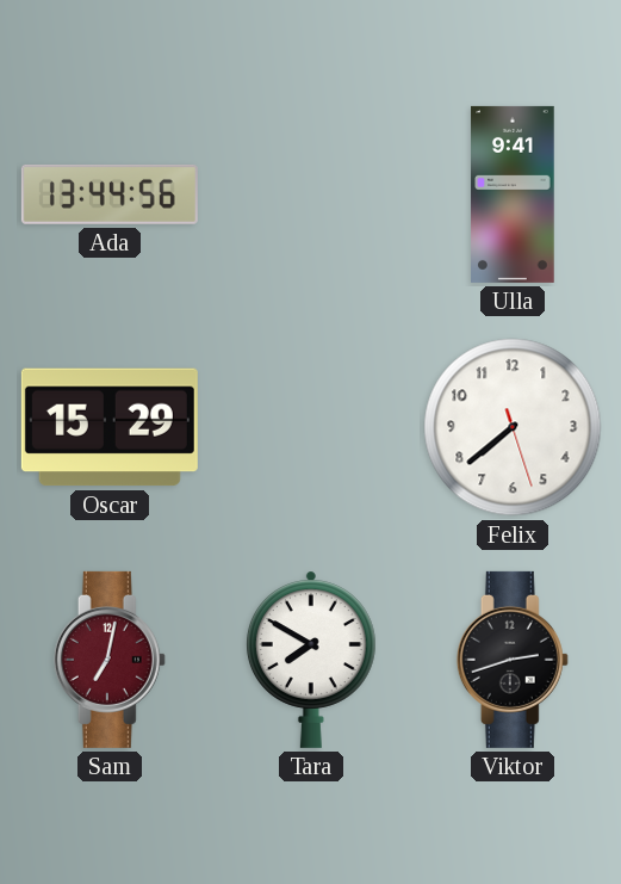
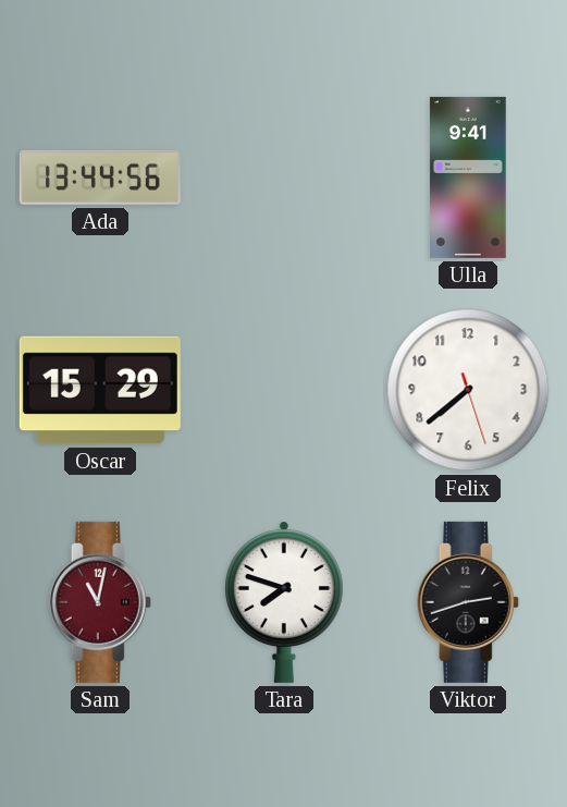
Sam: 7:02 -> 11:02
Tara: 7:50 -> 7:48
